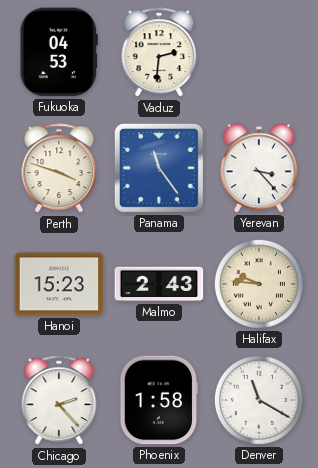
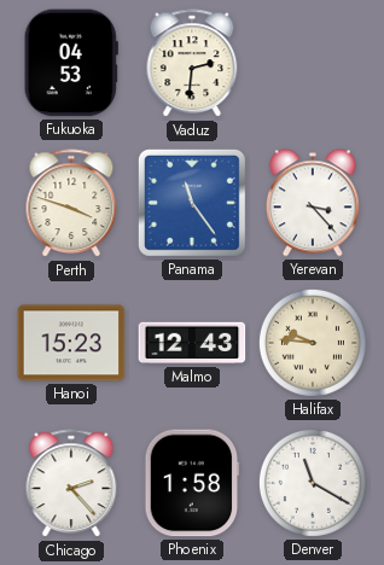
Malmo: 2:43 -> 12:43
